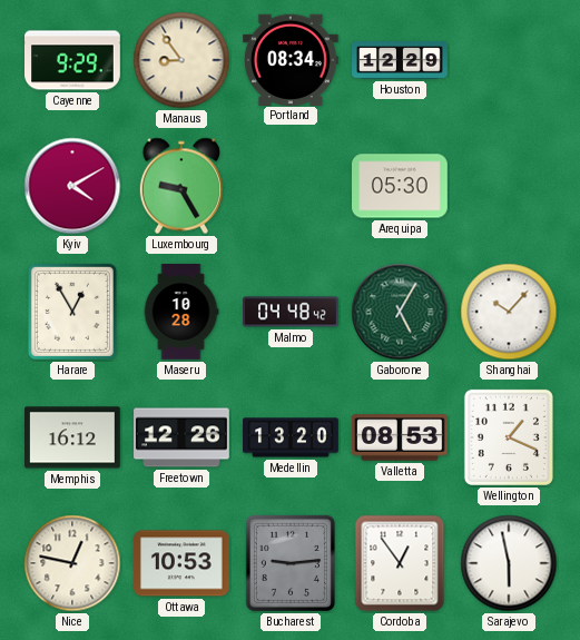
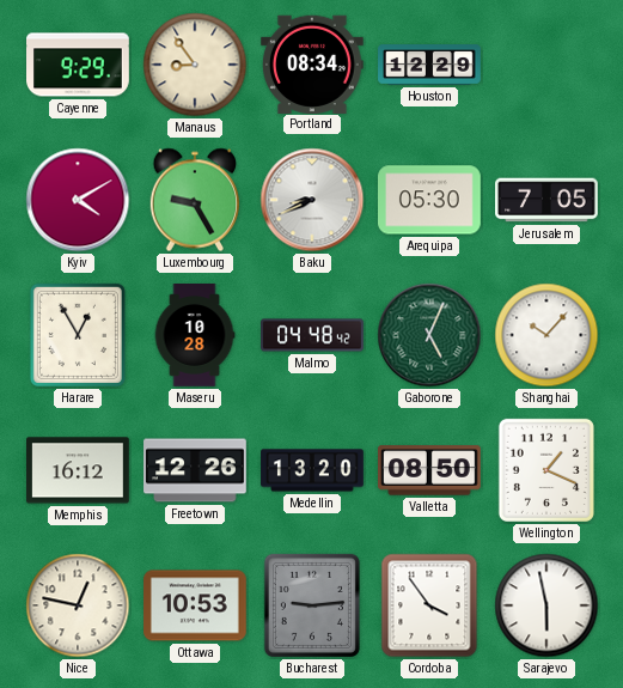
Baku: none -> 8:41
Jerusalem: none -> 7:05
Gaborone: 5:05 -> 5:04
Valletta: 08:53 -> 08:50
Cordoba: 12:54 -> 3:54
